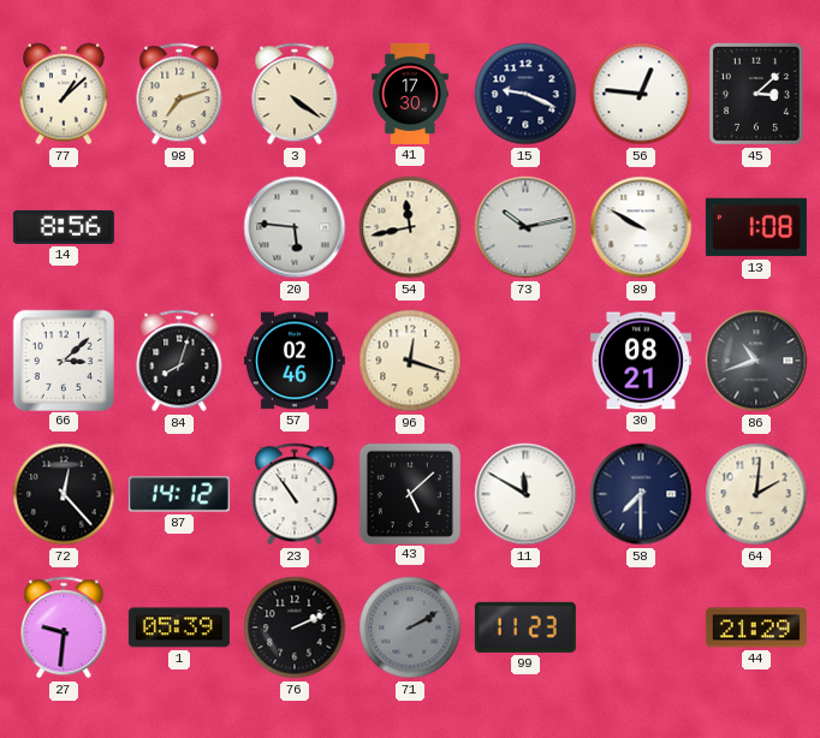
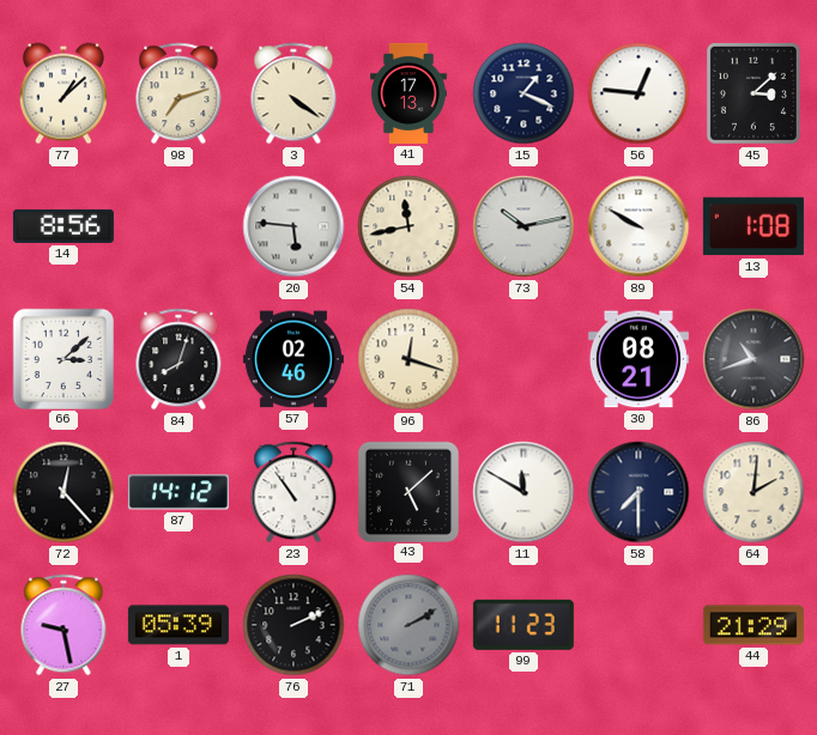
41: 17:30 -> 17:13
15: 9:19 -> 1:19
27: 9:31 -> 9:28
